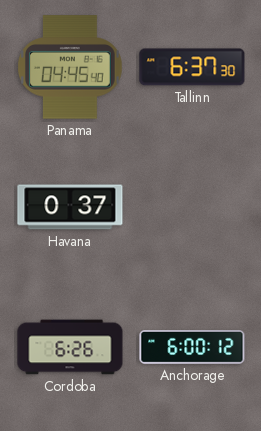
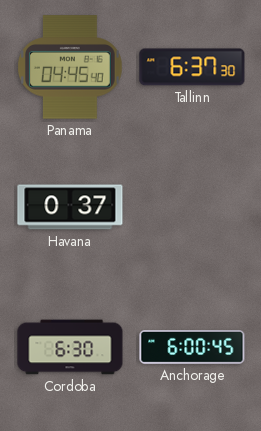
Cordoba: 6:26 -> 6:30
Anchorage: 6:00:12 -> 6:00:45
